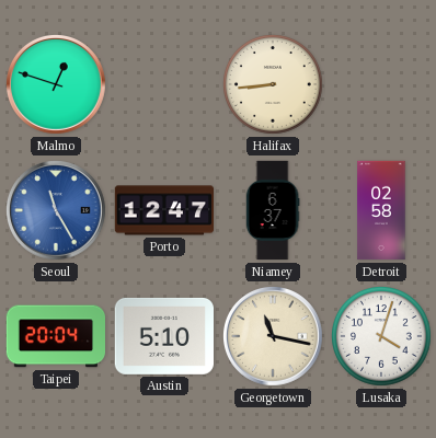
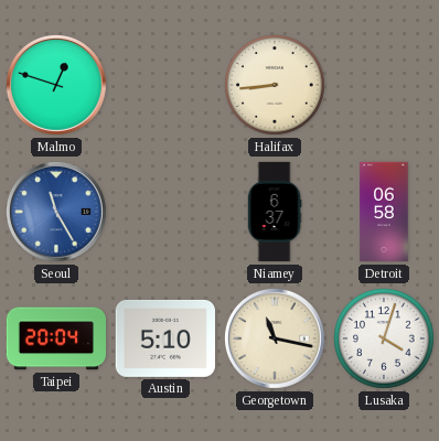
Porto: 12:47 -> none
Detroit: 02:58 -> 06:58
